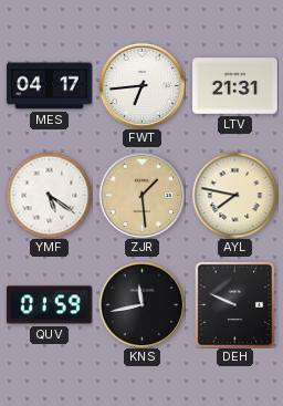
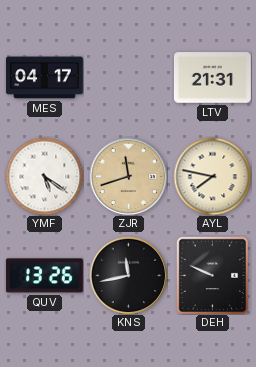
FWT: 6:44 -> none
ZJR: 1:29 -> 11:42
QUV: 01:59 -> 13:26
